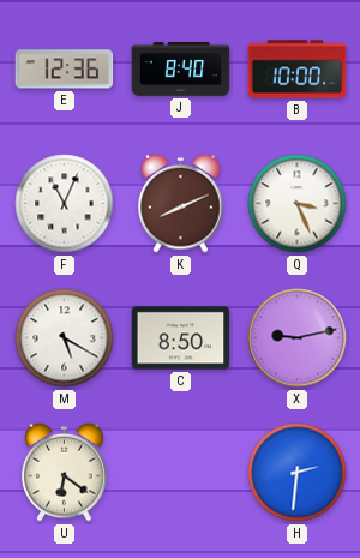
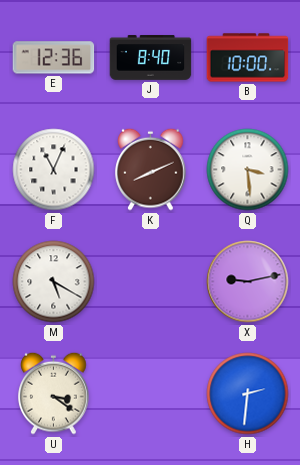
Q: 3:26 -> 3:29
C: 8:50 -> none
U: 6:21 -> 3:21
